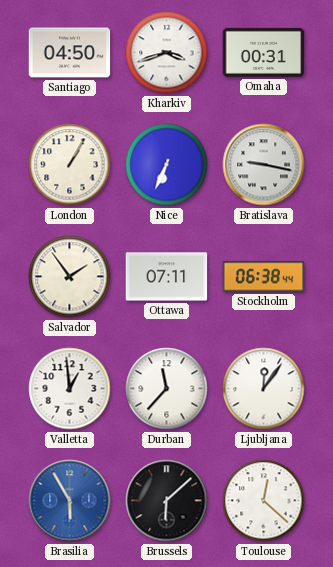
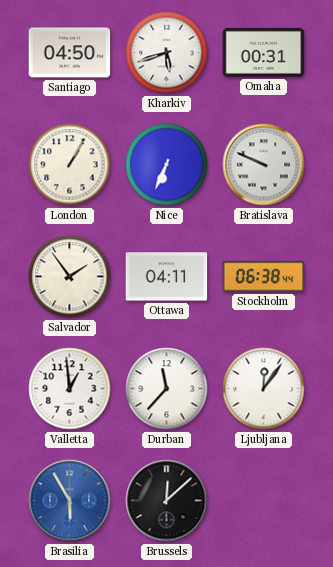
Kharkiv: 3:42 -> 5:42
Bratislava: 9:17 -> 9:49
Ottawa: 07:11 -> 04:11
Brussels: 6:08 -> 12:08
Toulouse: 12:22 -> none
